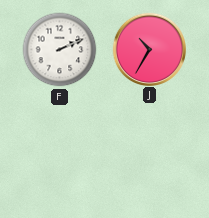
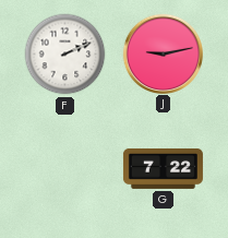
J: 10:35 -> 9:13
G: none -> 7:22
